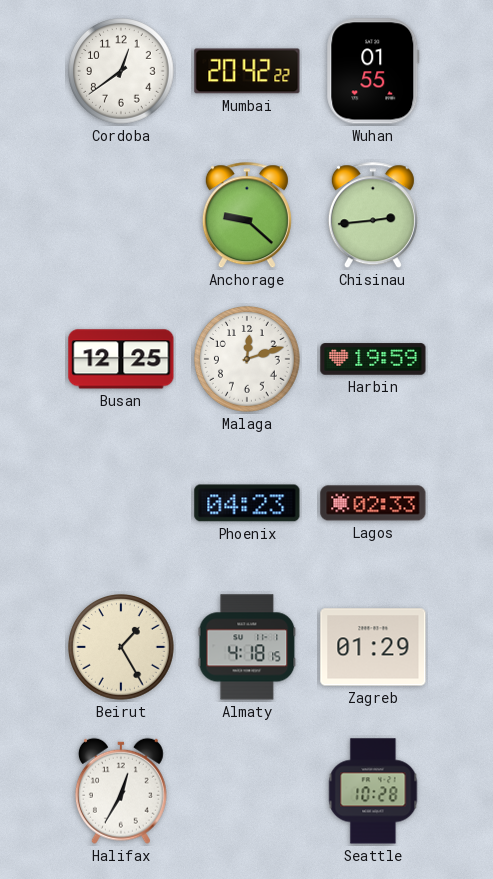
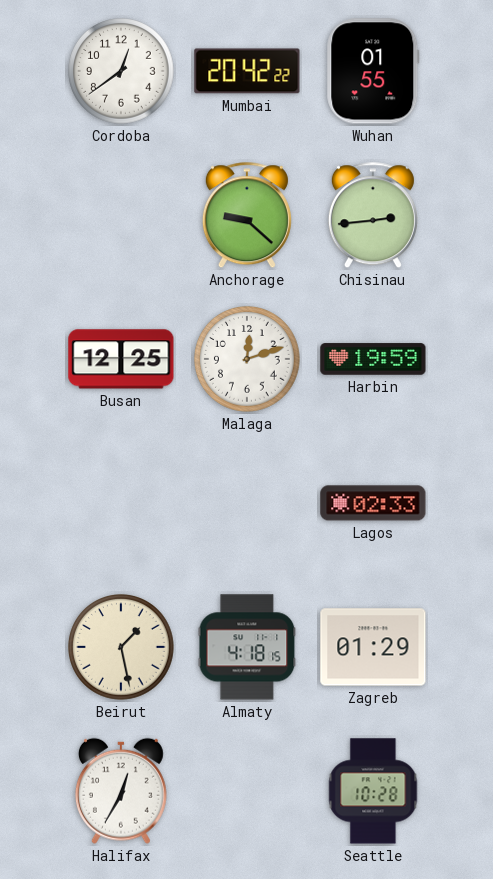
Phoenix: 04:23 -> none
Beirut: 1:25 -> 1:28
